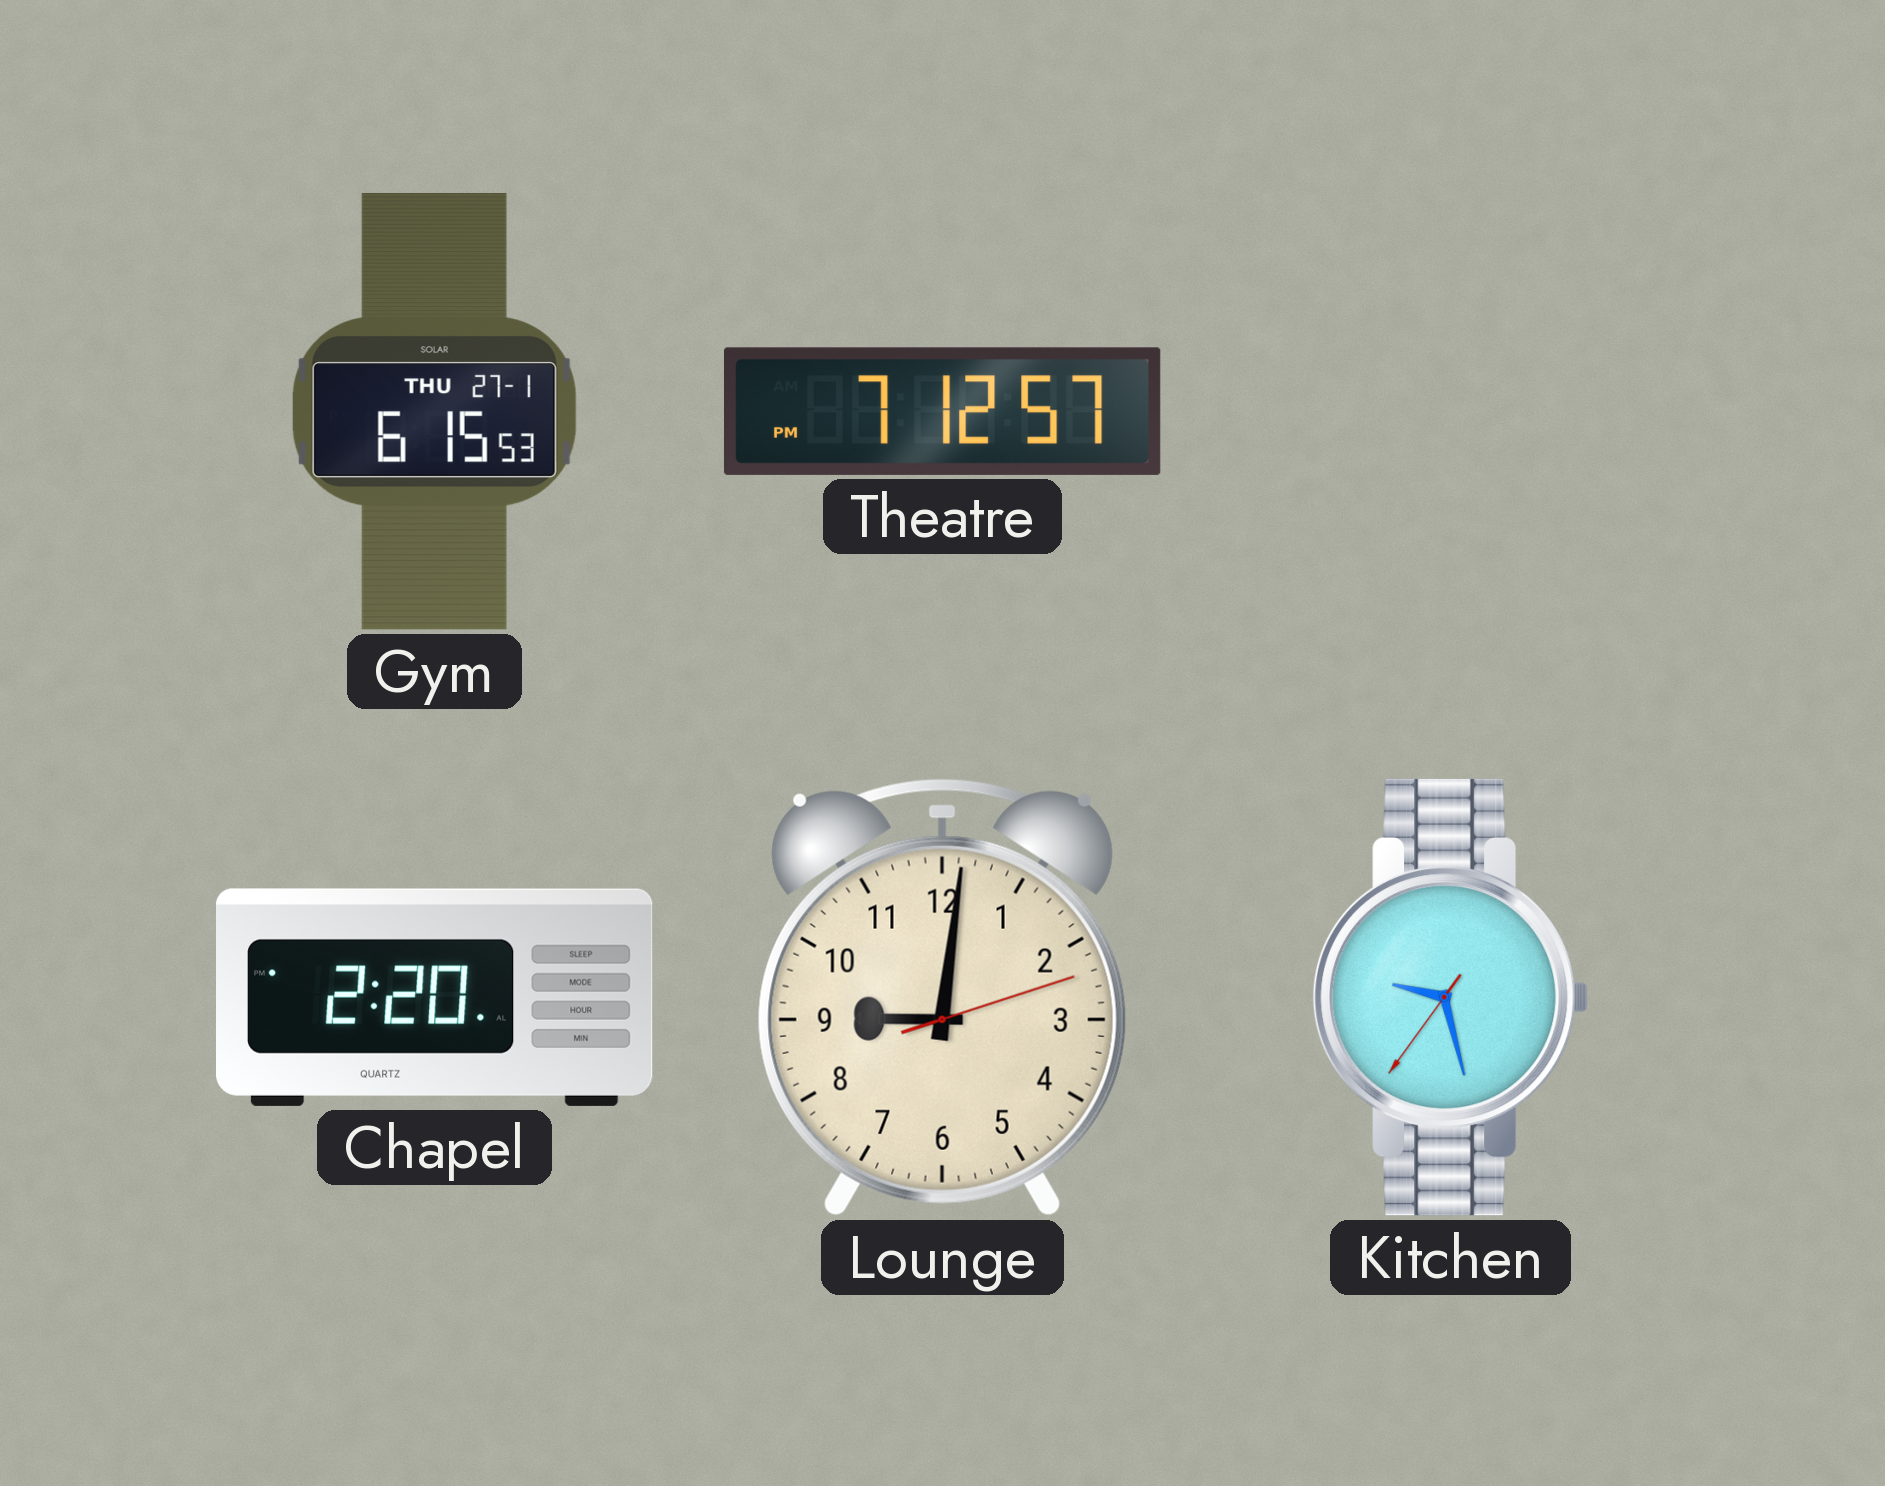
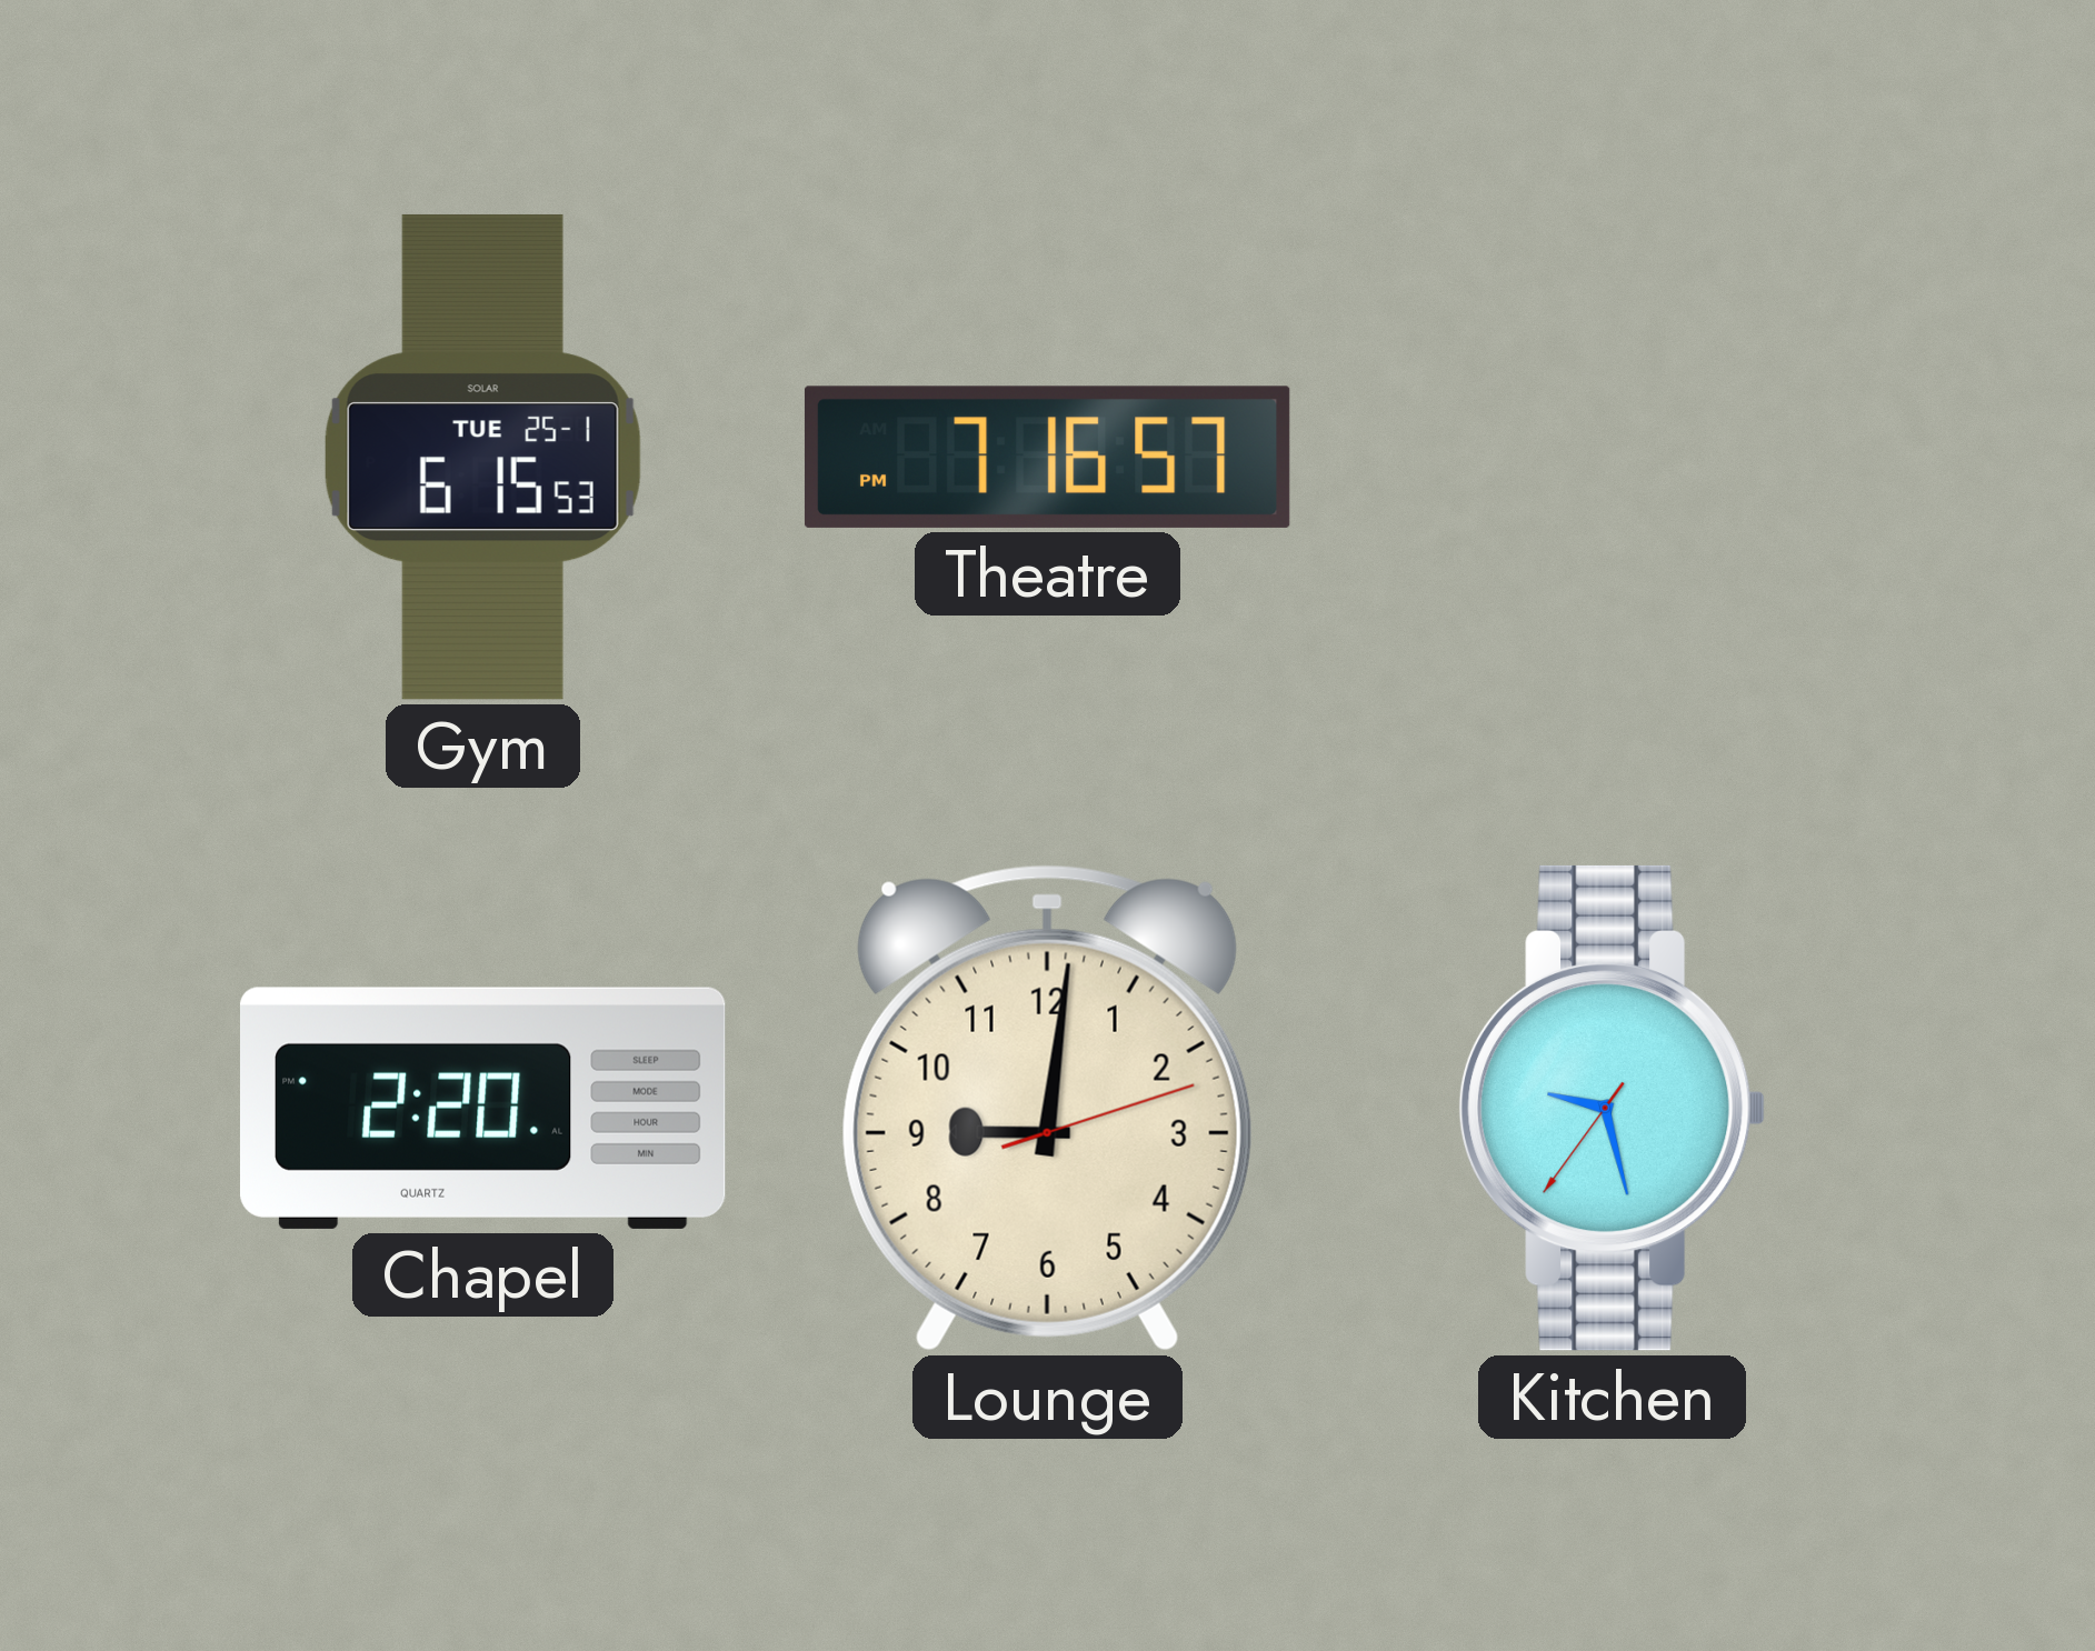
Gym date: THU 27-1 -> TUE 25-1
Theatre: 7:12 -> 7:16
